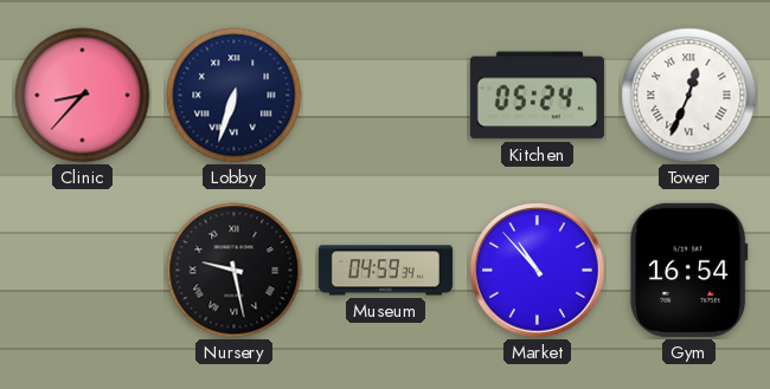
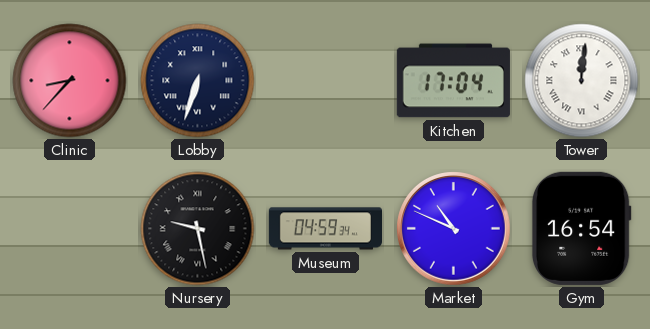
Kitchen: 05:24 -> 17:04
Tower: 12:34 -> 12:01
Market: 10:53 -> 10:49
